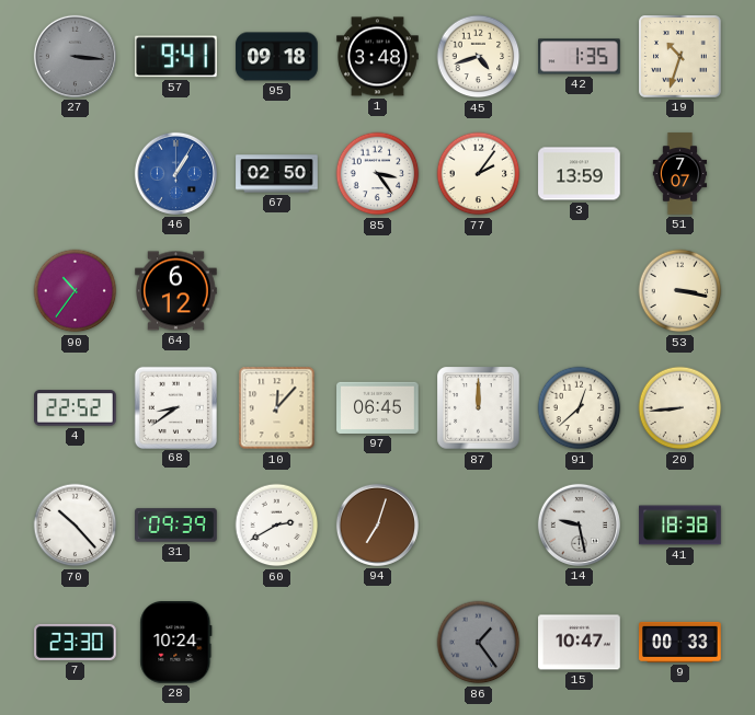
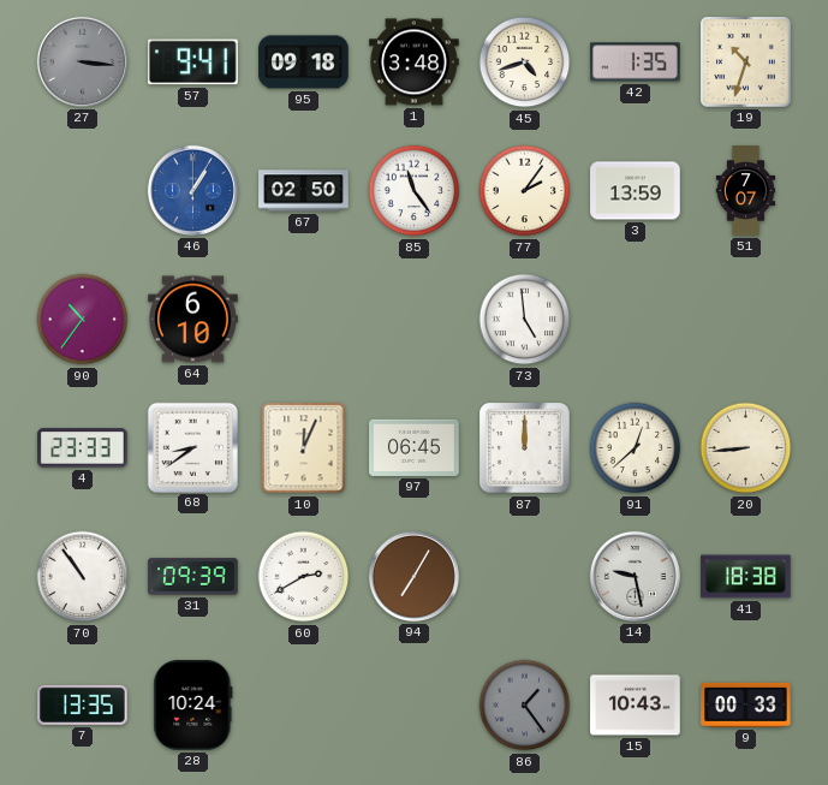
85: 3:24 -> 11:24
64: 6:12 -> 6:10
73: none -> 4:59
53: 3:17 -> none
4: 22:52 -> 23:33
10: 12:07 -> 12:04
70: 10:23 -> 10:54
94: 7:03 -> 7:05
7: 23:30 -> 13:35
15: 10:47 -> 10:43
